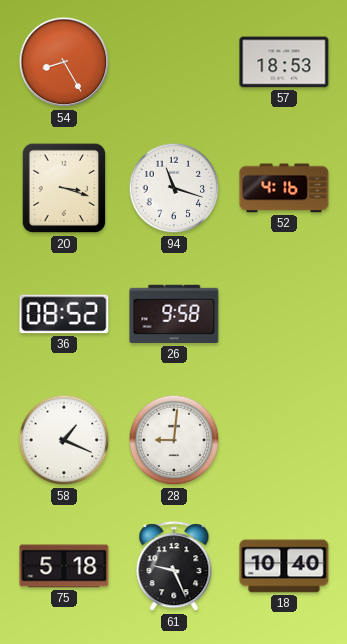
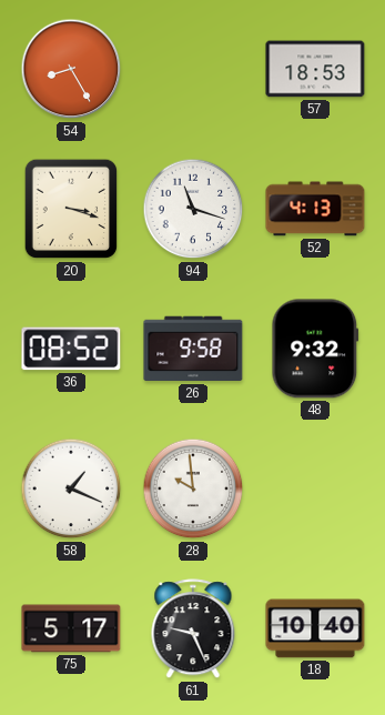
52: 4:16 -> 4:13
48: none -> 9:32
28: 9:01 -> 9:59
75: 5:18 -> 5:17
